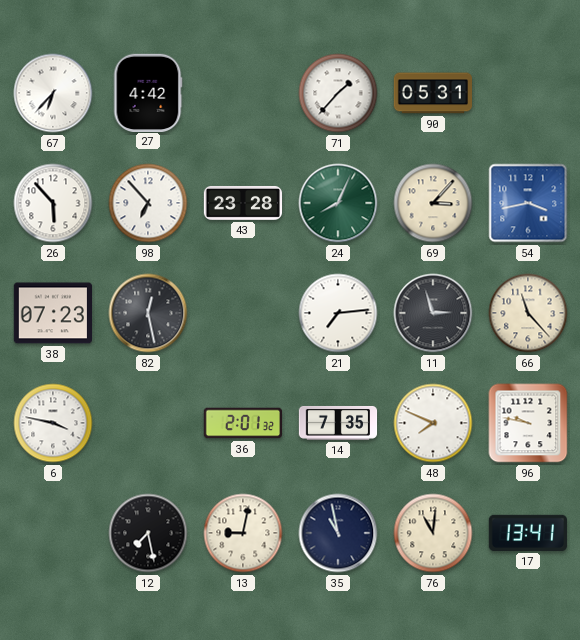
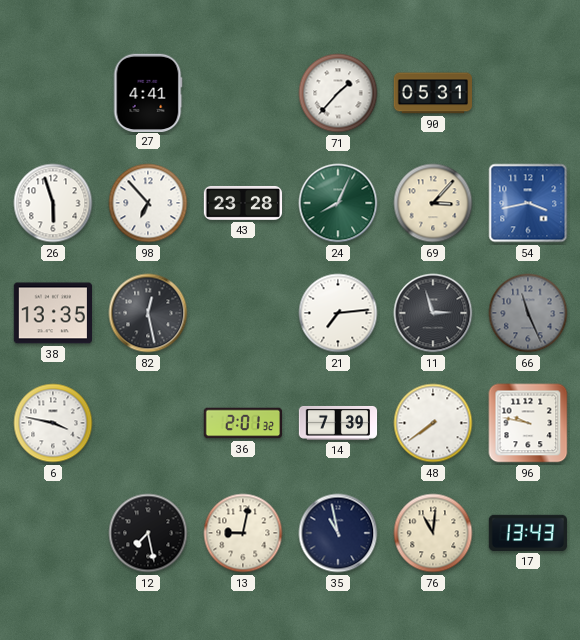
67: 6:37 -> none
27: 4:42 -> 4:41
26: 5:53 -> 5:57
38: 07:23 -> 13:35
66: 11:23 -> 11:26
66 dial: cream -> grey
14: 7:35 -> 7:39
48: 7:49 -> 7:39
17: 13:41 -> 13:43
